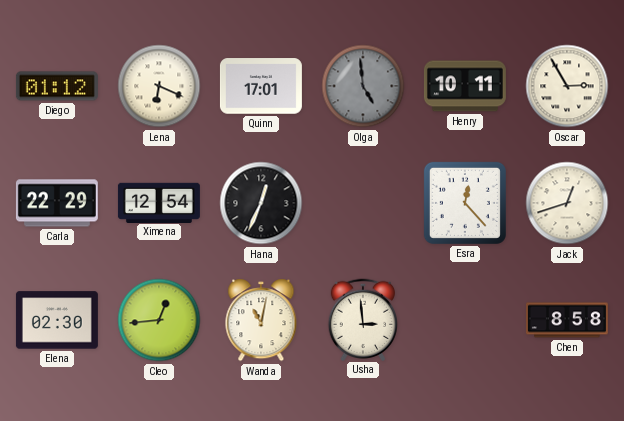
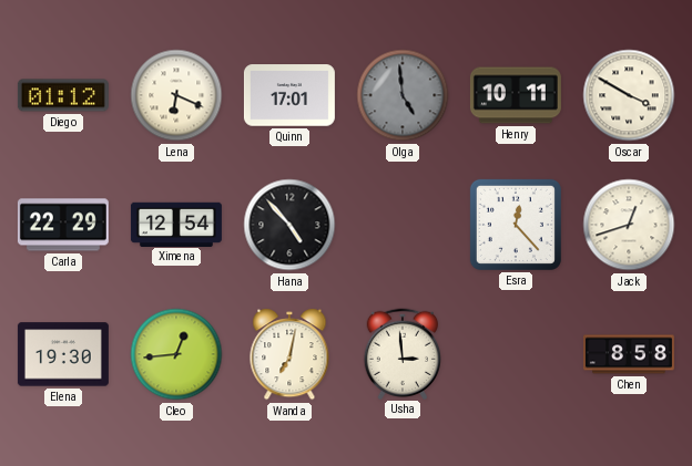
Oscar: 2:55 -> 3:50
Hana: 12:34 -> 4:53
Elena: 02:30 -> 19:30
Wanda: 11:02 -> 7:02
